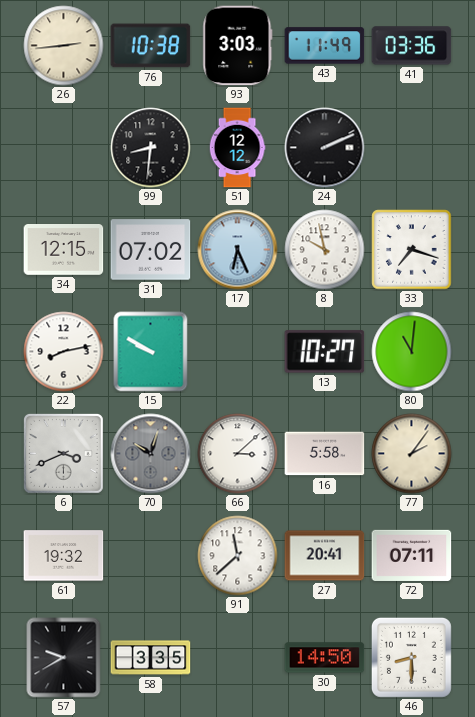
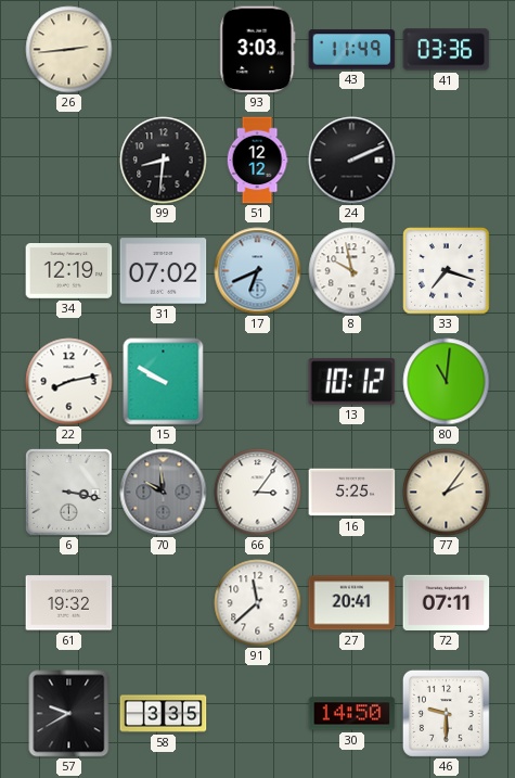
76: 10:38 -> none
34: 12:15 -> 12:19
17: 6:26 -> 6:41
13: 10:27 -> 10:12
6: 3:41 -> 3:17
70: 10:03 -> 9:59
66: 3:08 -> 3:06
16: 5:58 -> 5:25
46: 8:30 -> 9:30
